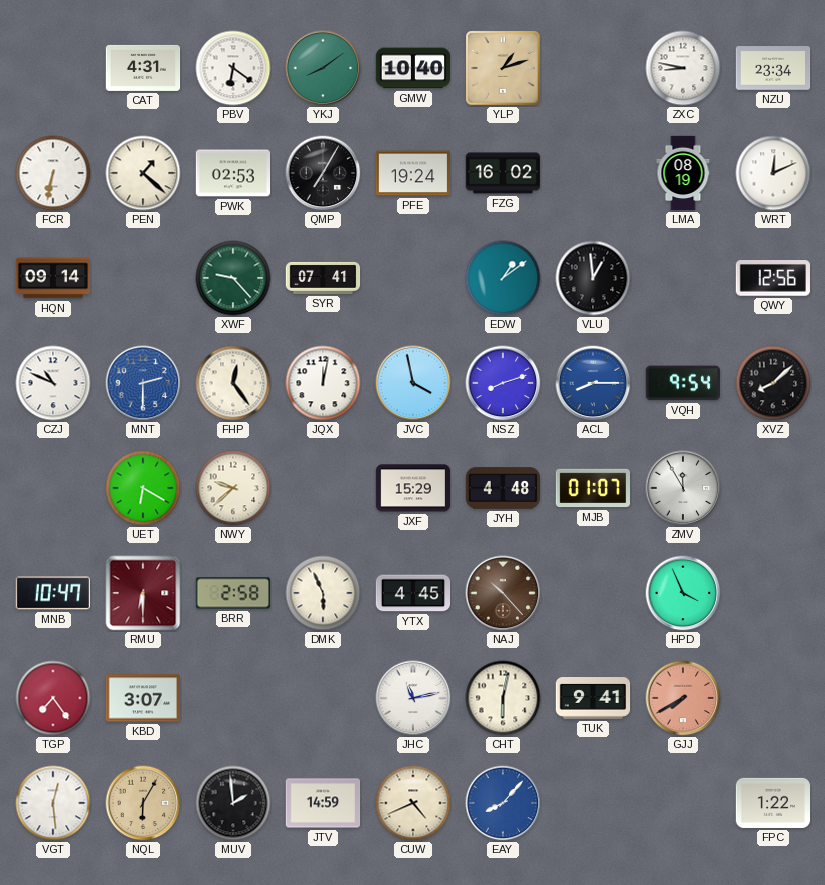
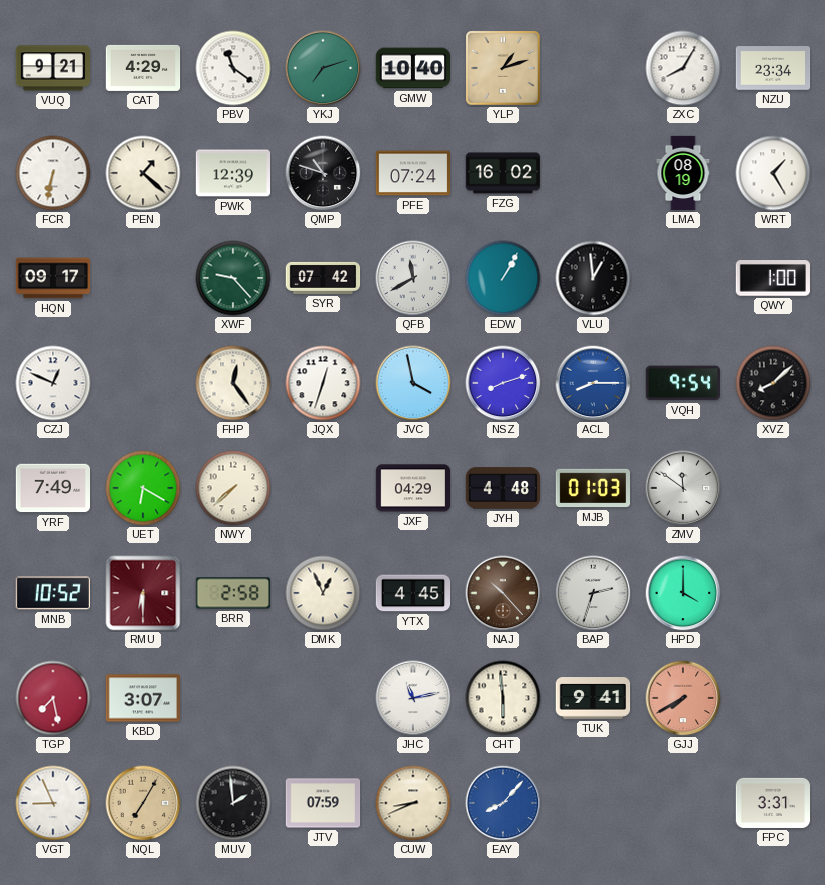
VUQ: none -> 9:21
CAT: 4:31 -> 4:29
PBV: 6:21 -> 11:21
YKJ: 8:09 -> 7:12
ZXC: 8:47 -> 8:05
PWK: 02:53 -> 12:39
QMP: 7:05 -> 10:48
PFE: 19:24 -> 07:24
WRT: 12:11 -> 1:25
HQN: 09:14 -> 09:17
SYR: 07:41 -> 07:42
QFB: none -> 11:40
EDW: 1:09 -> 1:05
QWY: 12:56 -> 1:00
CZJ: 10:49 -> 12:49
MNT: 2:30 -> none
JQX: 12:02 -> 12:33
YRF: none -> 7:49
NWY: 9:38 -> 7:38
JXF: 15:29 -> 04:29
MJB: 01:07 -> 01:03
ZMV: 11:55 -> 11:51
MNB: 10:47 -> 10:52
DMK: 5:56 -> 12:56
BAP: none -> 2:33
HPD: 3:56 -> 4:00
TGP: 7:24 -> 7:28
CHT: 6:02 -> 5:59
VGT: 12:29 -> 8:56
NQL: 6:05 -> 7:05
JTV: 14:59 -> 07:59
CUW: 4:41 -> 8:41
FPC: 1:22 -> 3:31
